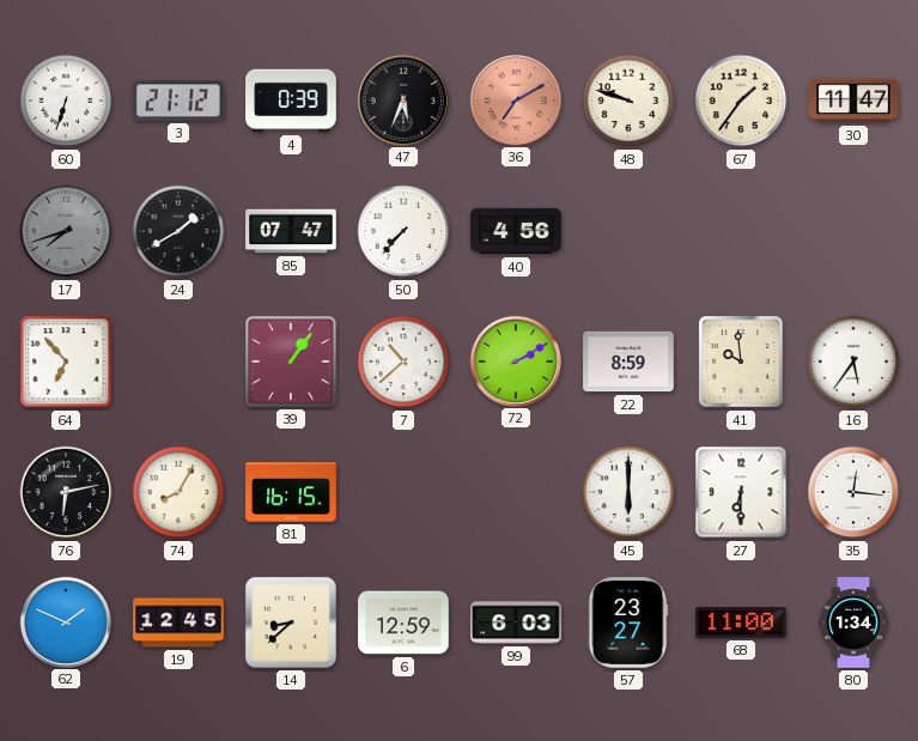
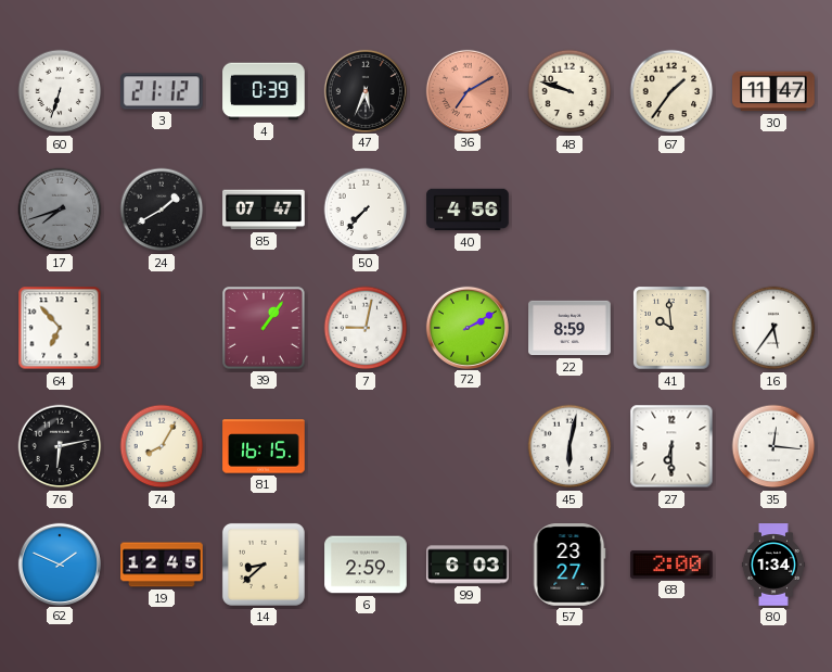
7: 10:38 -> 9:02
45: 6:00 -> 6:02
6: 12:59 -> 2:59
68: 11:00 -> 2:00
